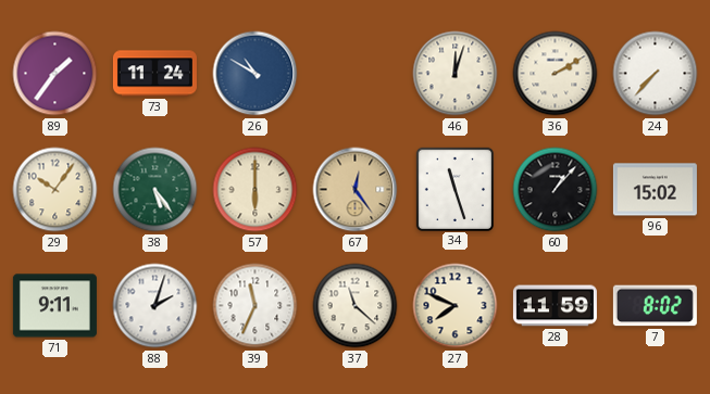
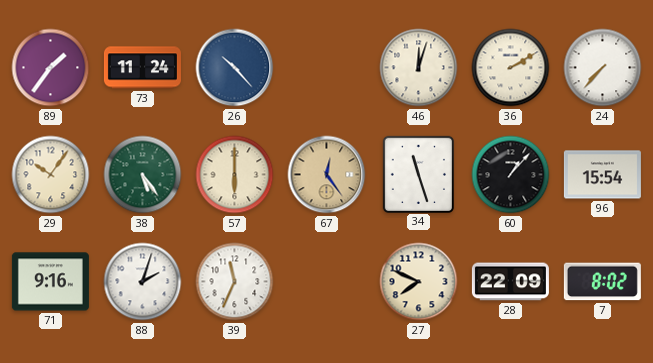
26: 10:50 -> 10:23
96: 15:02 -> 15:54
71: 9:11 -> 9:16
37: 11:22 -> none
28: 11:59 -> 22:09
